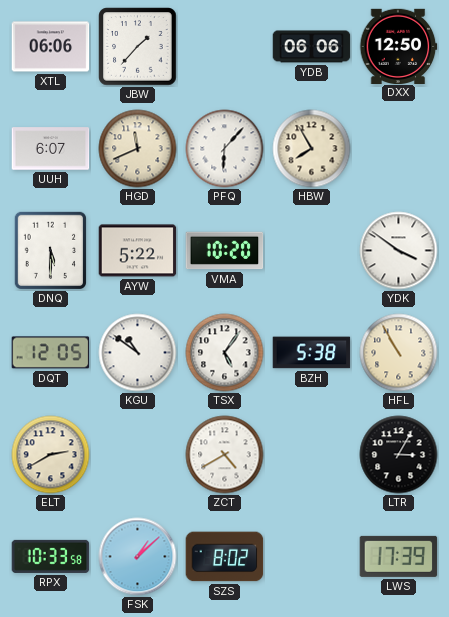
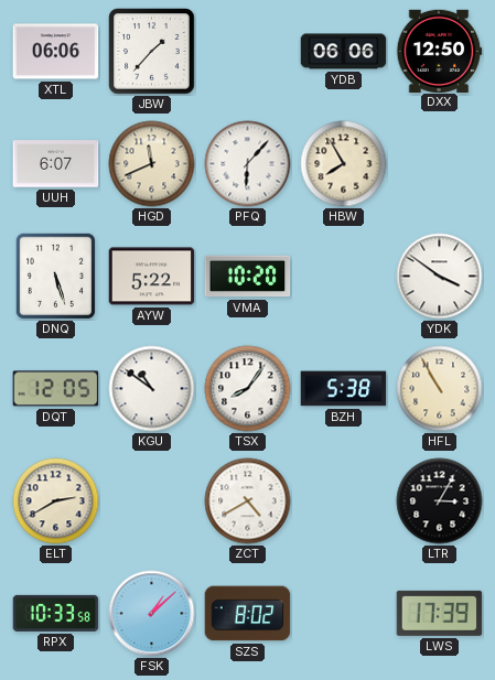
DNQ: 5:30 -> 5:27
TSX: 5:06 -> 8:06
